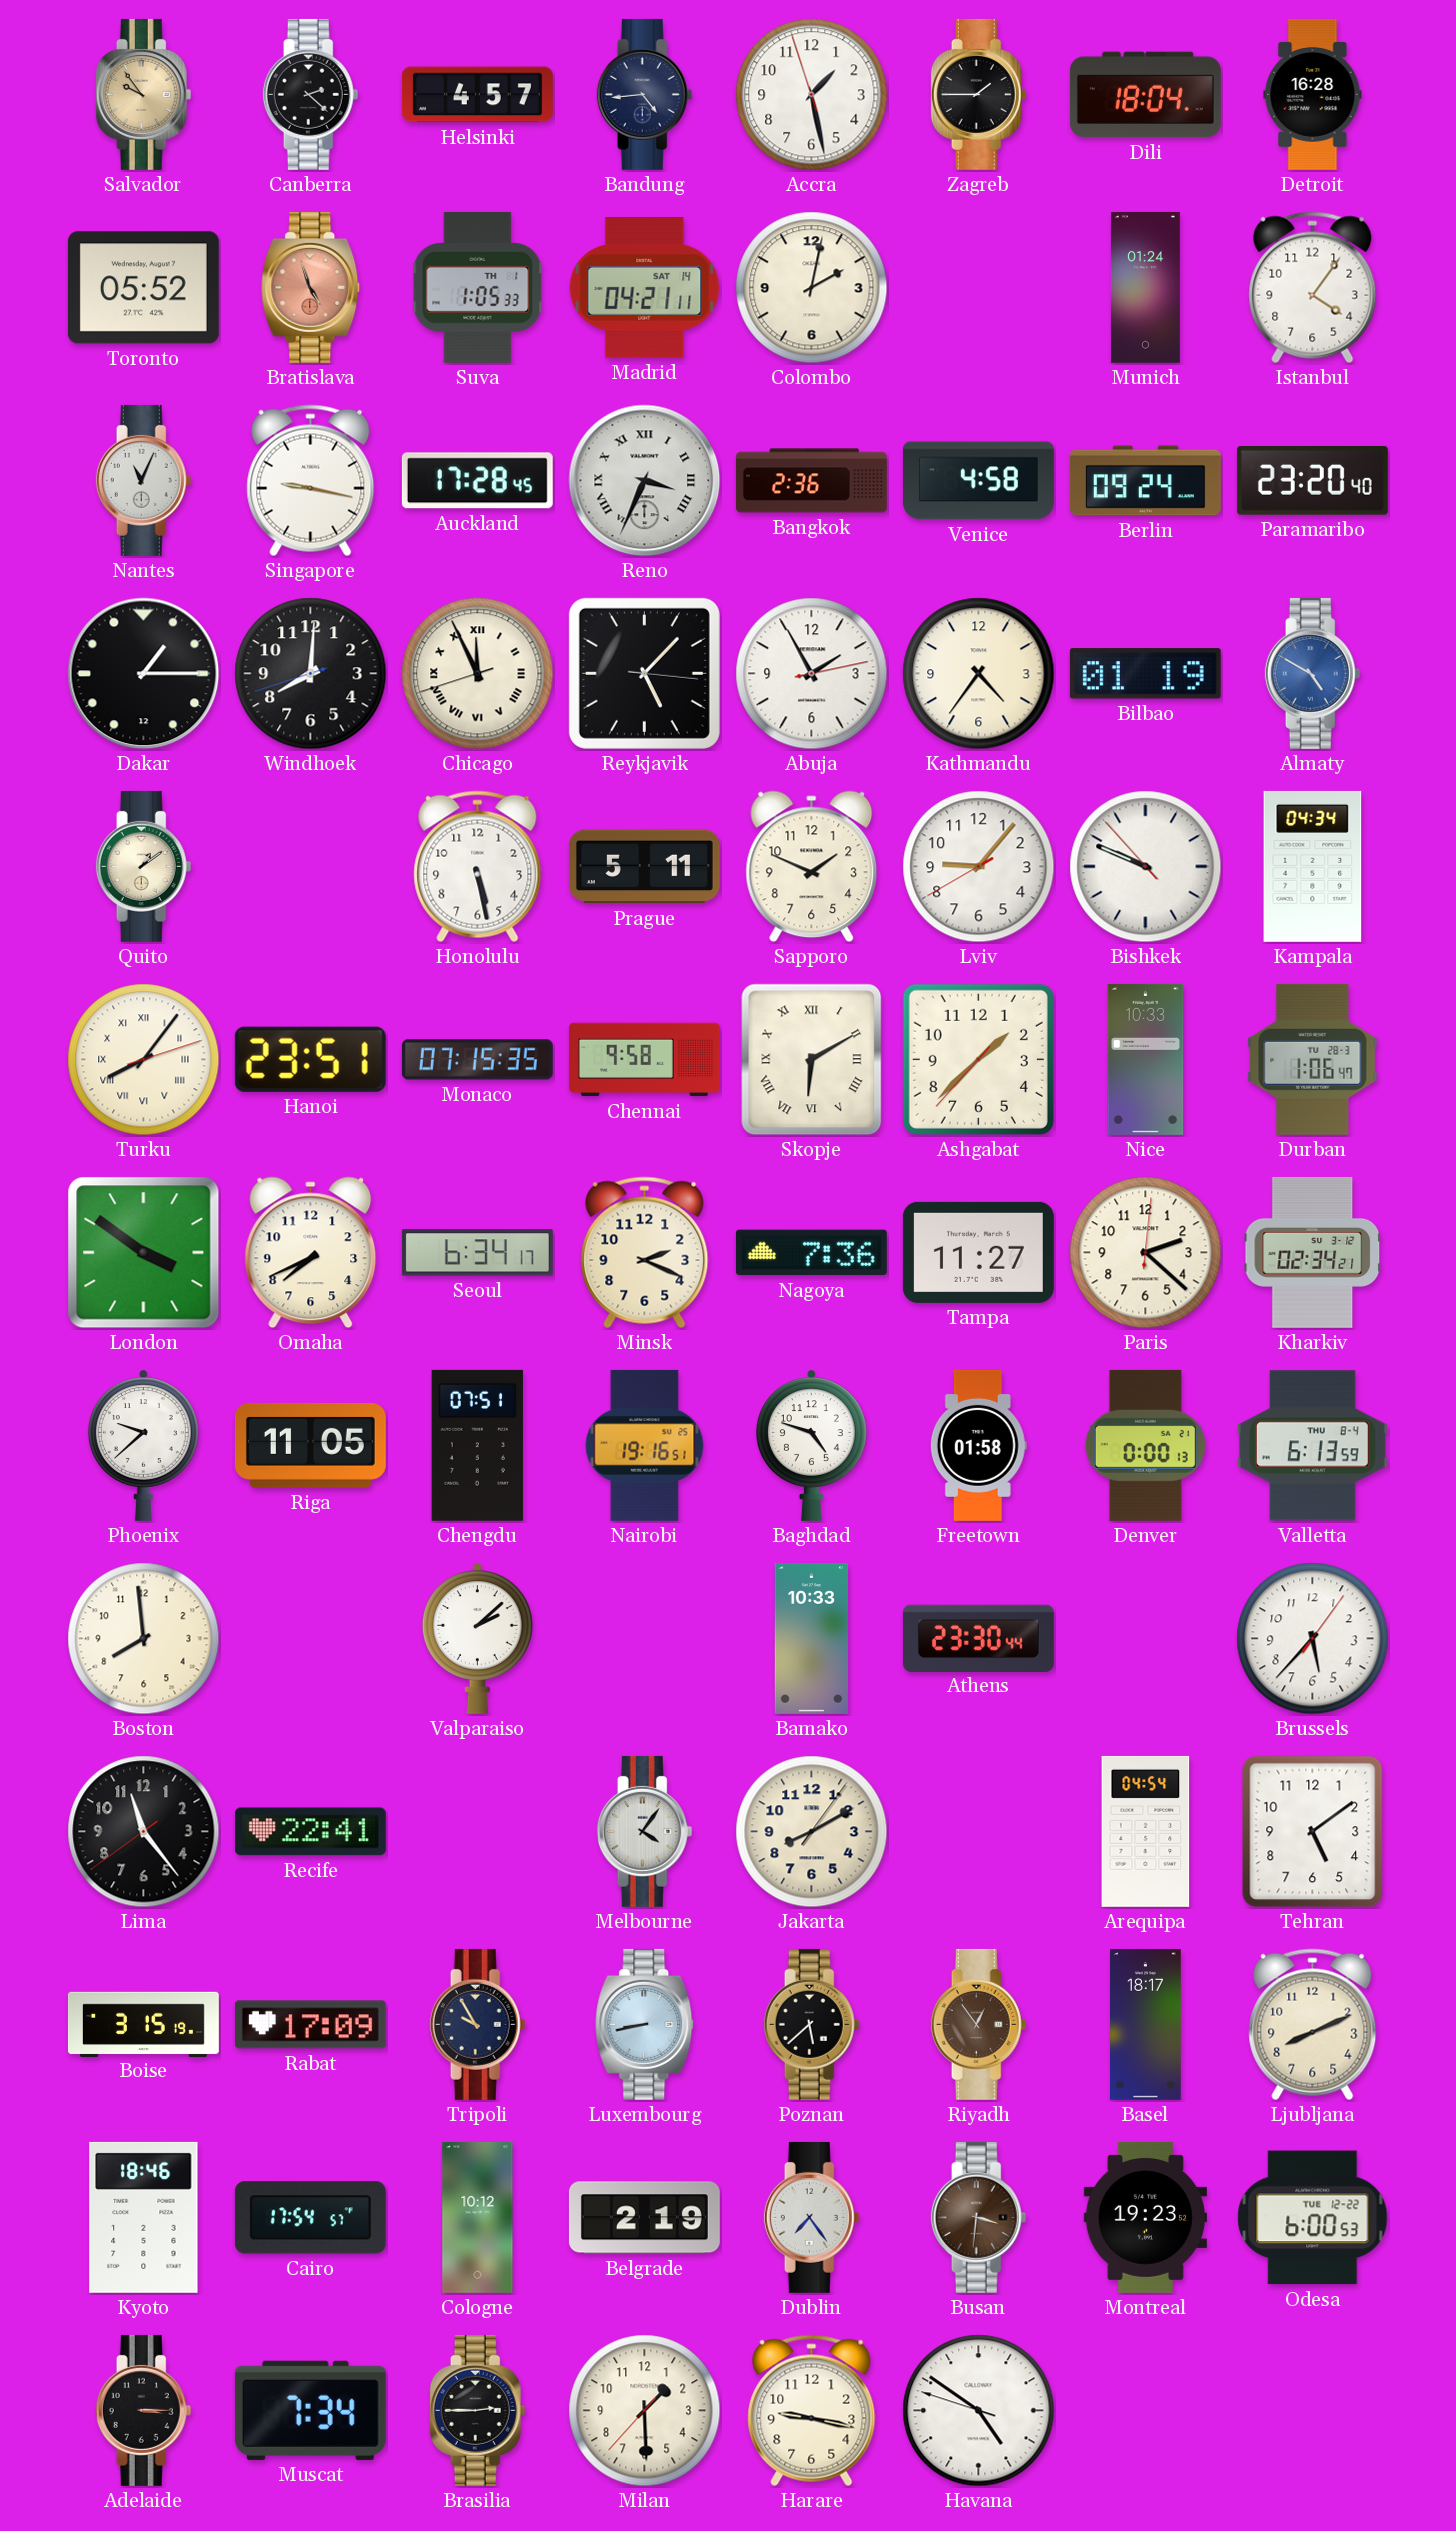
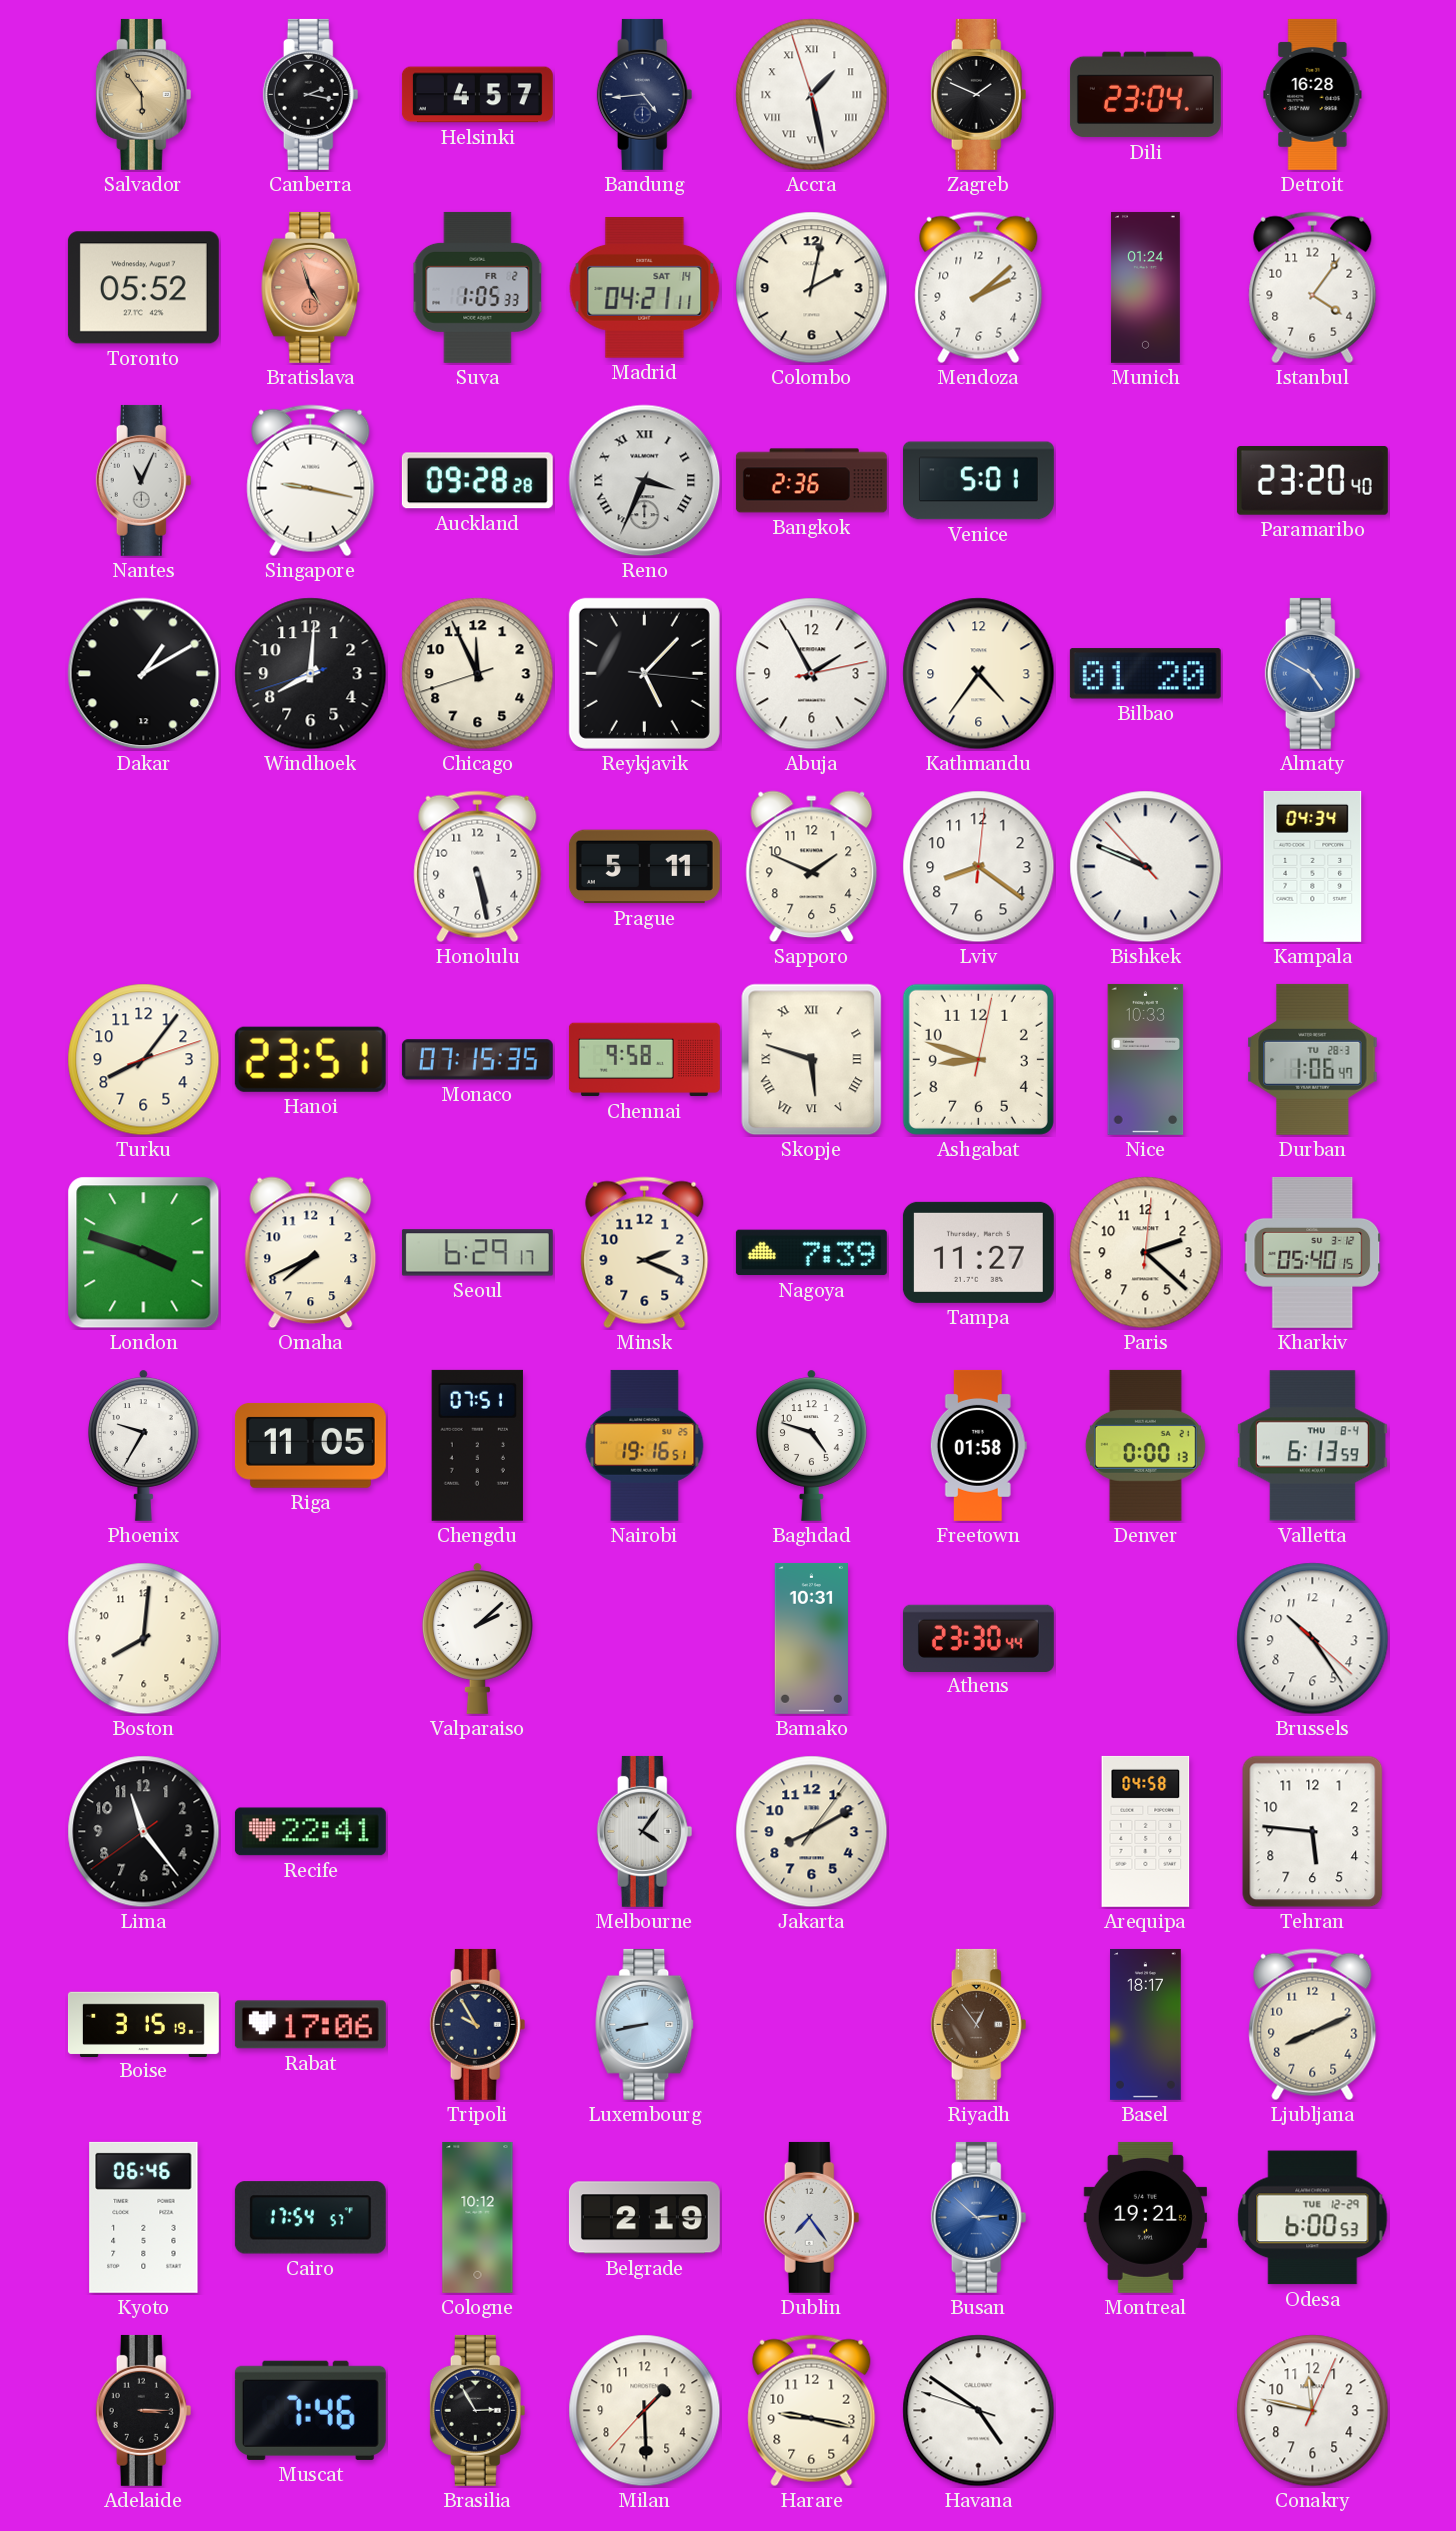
Salvador: 9:54 -> 5:54
Canberra: 2:22 -> 2:17
Accra numerals: Arabic -> Roman
Zagreb: 1:45 -> 1:49
Dili: 18:04 -> 23:04
Suva date: TH 1 -> FR 2
Mendoza: none -> 2:08
Auckland: 17:28 -> 09:28
Venice: 4:58 -> 5:01
Berlin: 09:24 -> none
Dakar: 1:15 -> 1:10
Chicago numerals: Roman -> Arabic
Bilbao: 01:19 -> 01:20
Quito: 1:09 -> none
Lviv: 9:06 -> 8:21
Turku numerals: Roman -> Arabic
Skopje: 6:10 -> 5:48
Ashgabat: 1:37 -> 8:48
London: 3:51 -> 3:48
Seoul: 6:34 -> 6:29
Nagoya: 7:36 -> 7:39
Kharkiv: 02:34 -> 05:40
Phoenix: 9:38 -> 9:35
Boston: 7:59 -> 8:01
Bamako: 10:33 -> 10:31
Brussels: 5:37 -> 10:24
Arequipa: 04:54 -> 04:58
Tehran: 5:09 -> 5:46
Rabat: 17:09 -> 17:06
Poznan: 5:38 -> none
Kyoto: 18:46 -> 06:46
Busan: 3:31 -> 2:52
Busan dial: brown -> blue
Montreal: 19:23 -> 19:21
Odesa date: TUE 12-22 -> TUE 12-29
Muscat: 7:34 -> 7:46
Brasilia: 2:45 -> 2:55
Conakry: none -> 11:47
